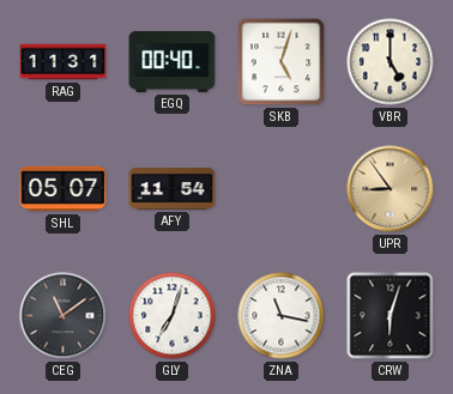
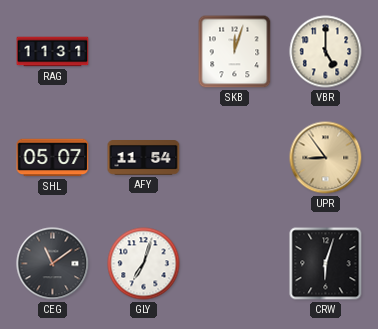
EGQ: 00:40 -> none
SKB: 5:03 -> 12:03
ZNA: 11:17 -> none
